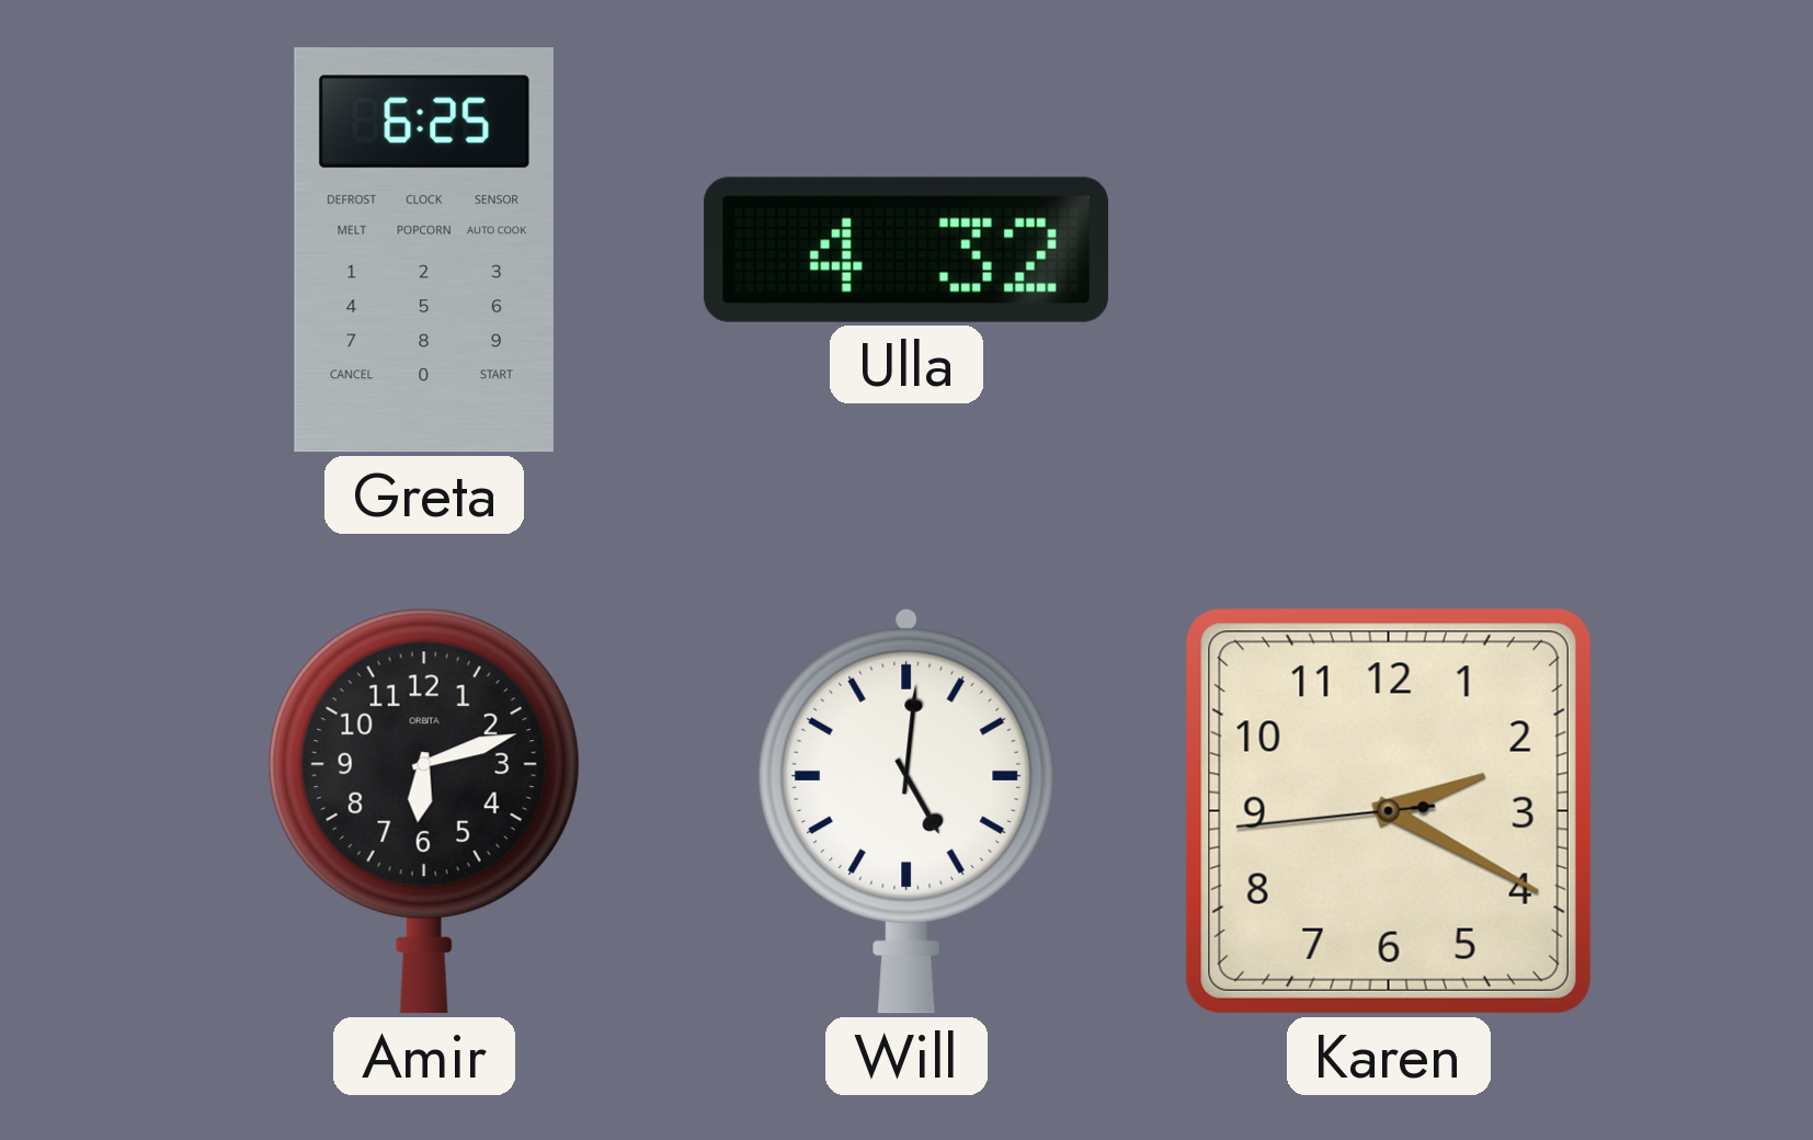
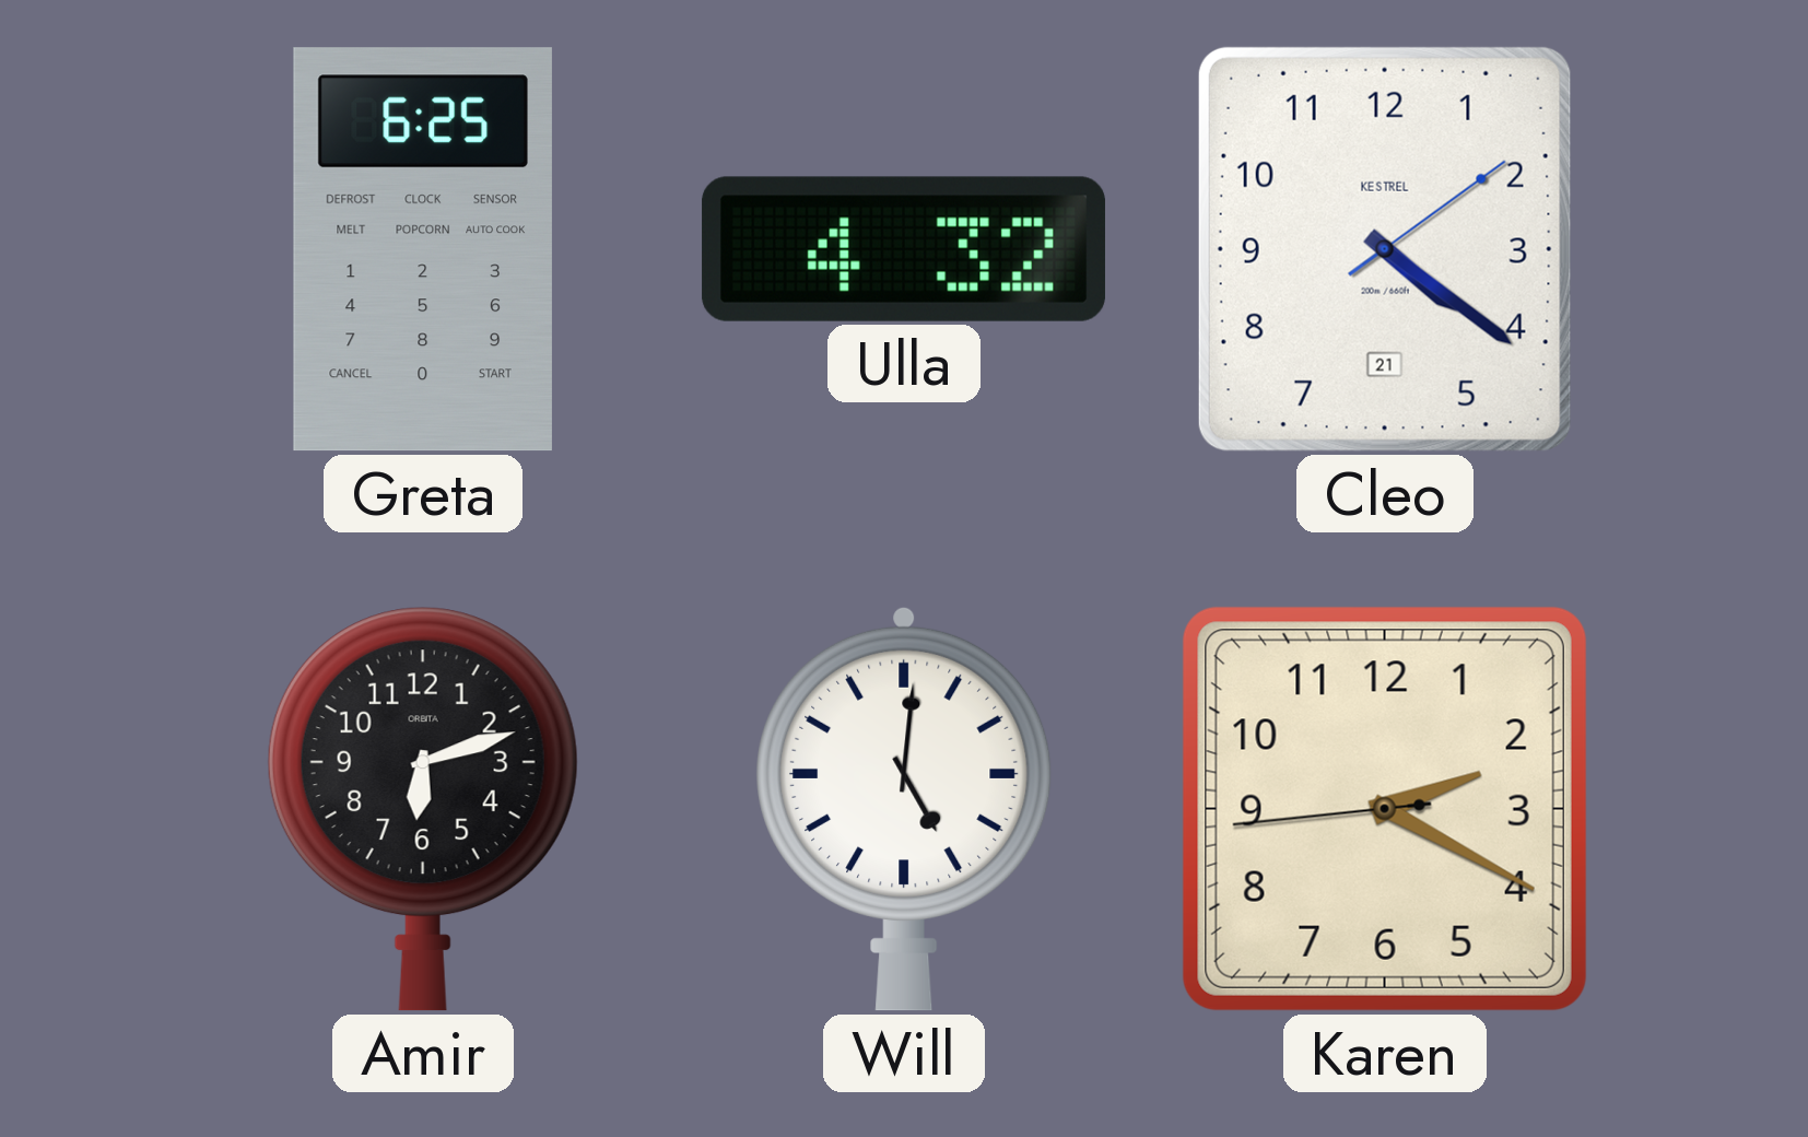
Cleo: none -> 4:21
